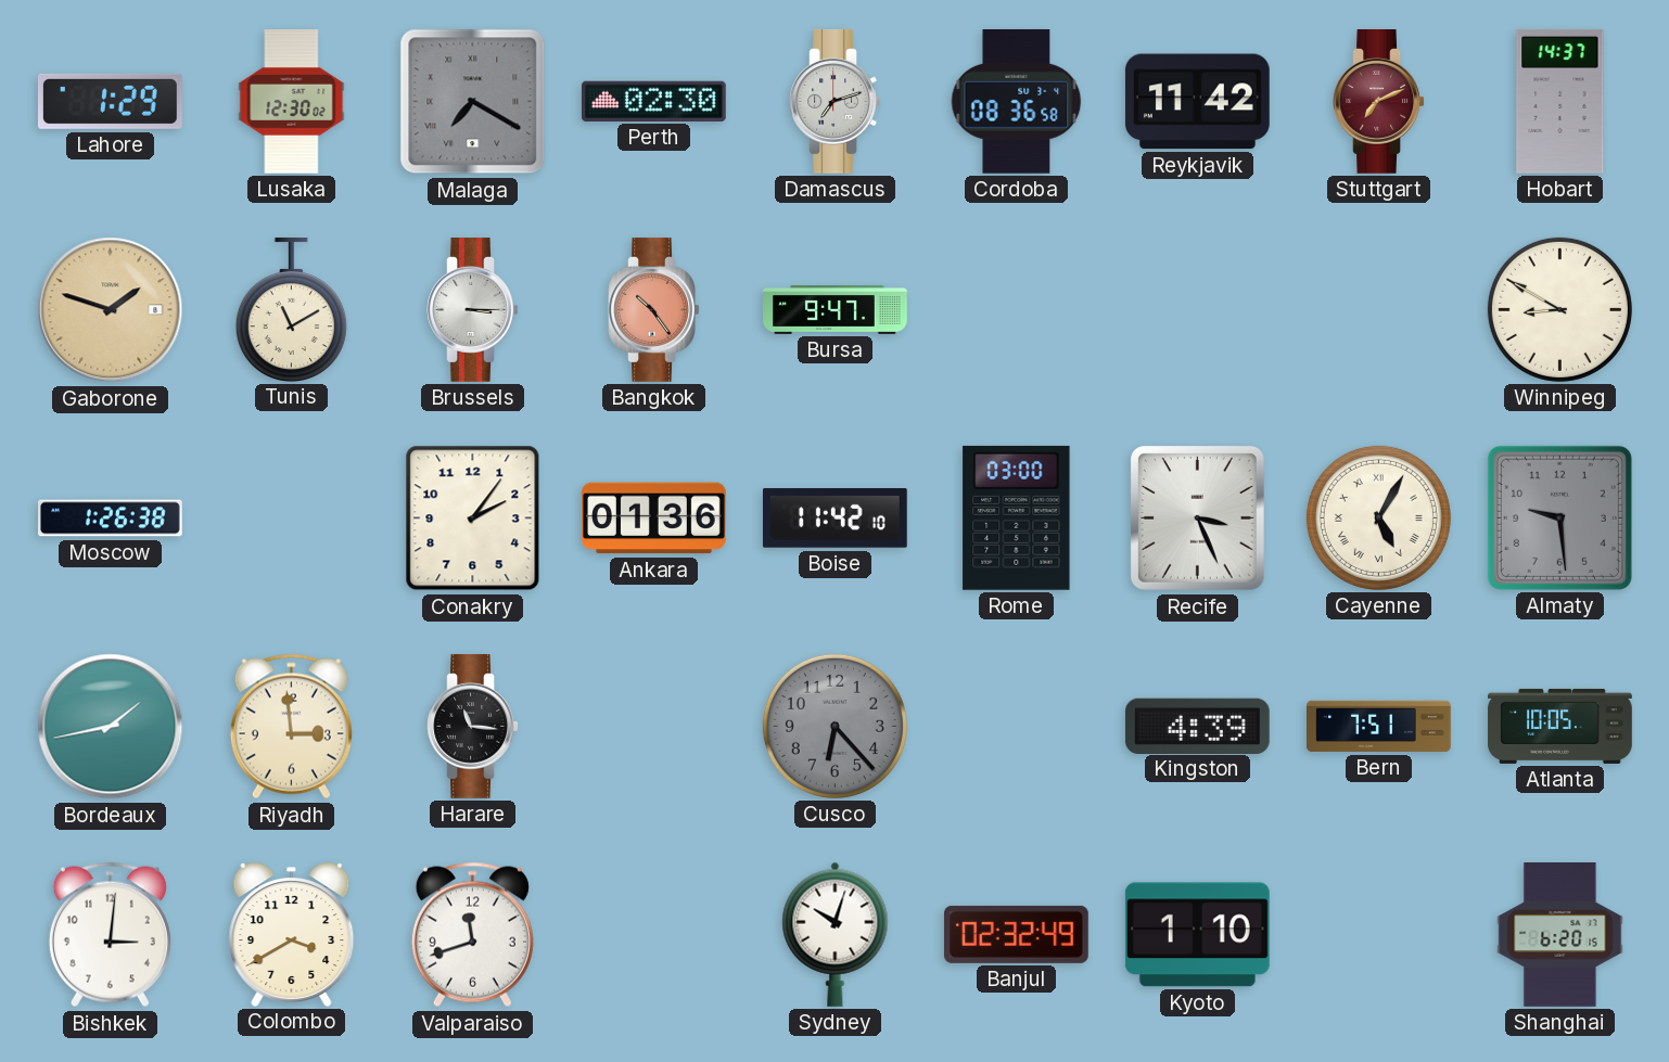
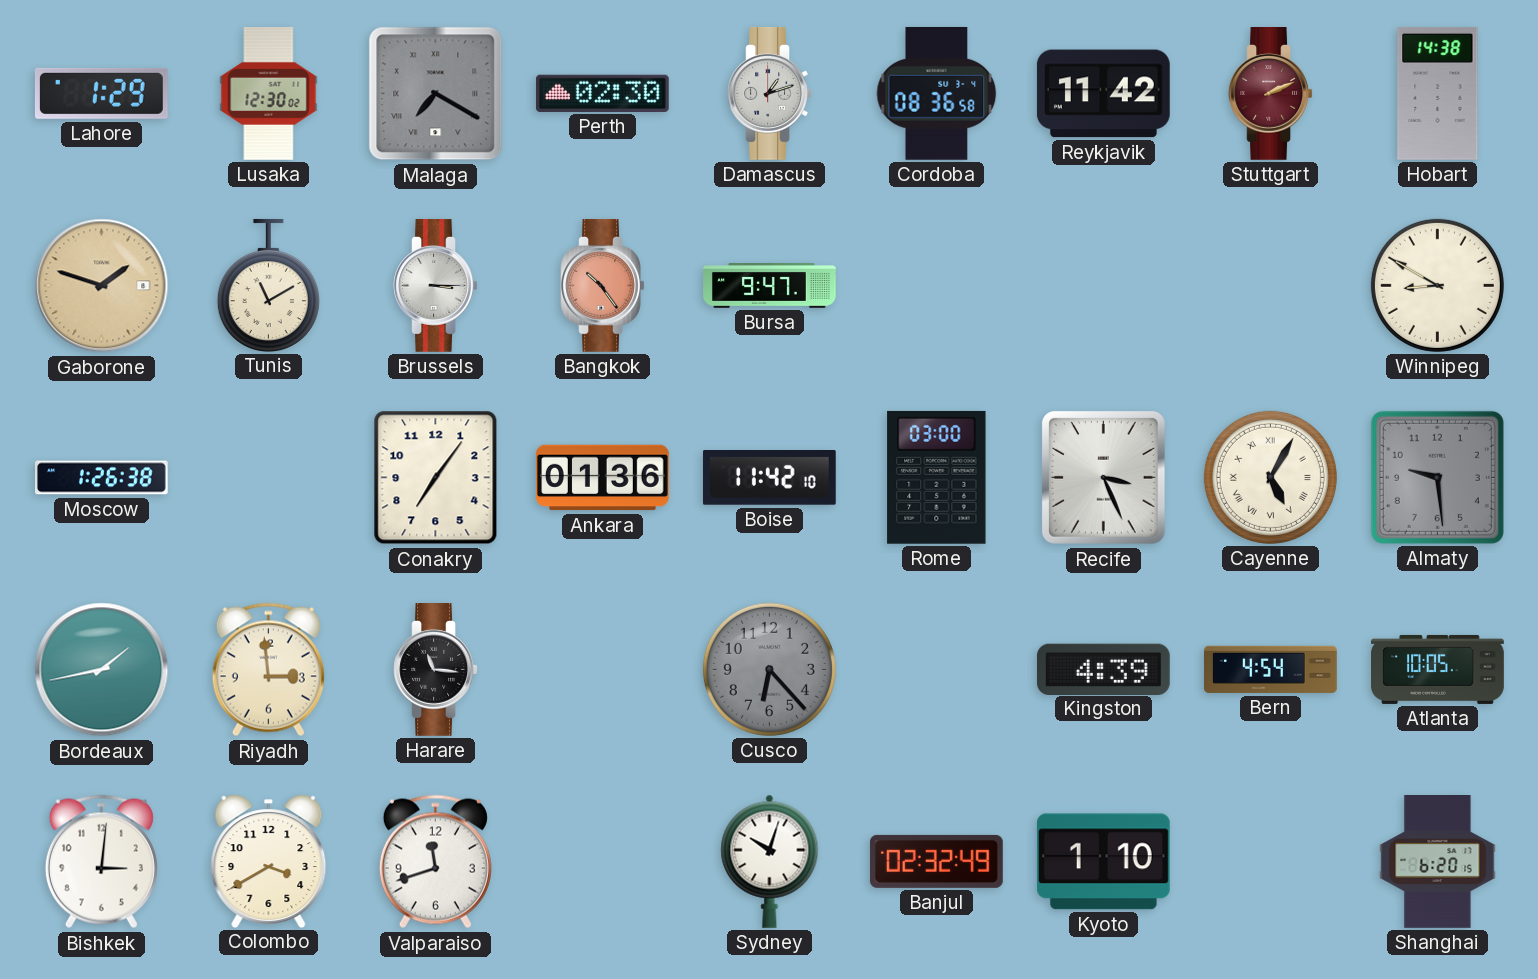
Damascus: 7:12 -> 1:12
Stuttgart: 7:11 -> 2:11
Hobart: 14:37 -> 14:38
Conakry: 2:06 -> 7:06
Bern: 7:51 -> 4:54
